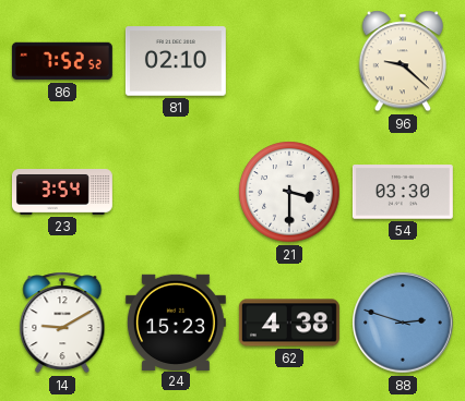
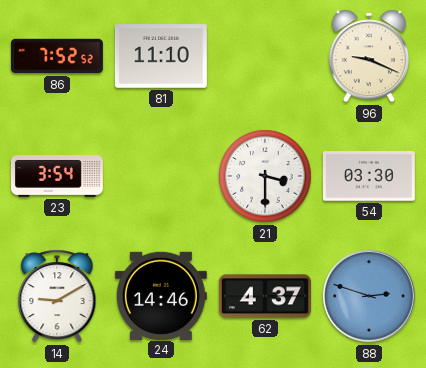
81: 02:10 -> 11:10
96: 9:22 -> 9:19
24: 15:23 -> 14:46
62: 4:38 -> 4:37
